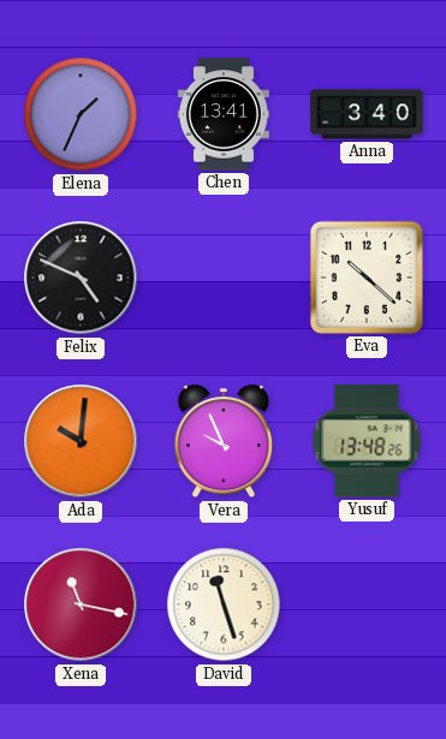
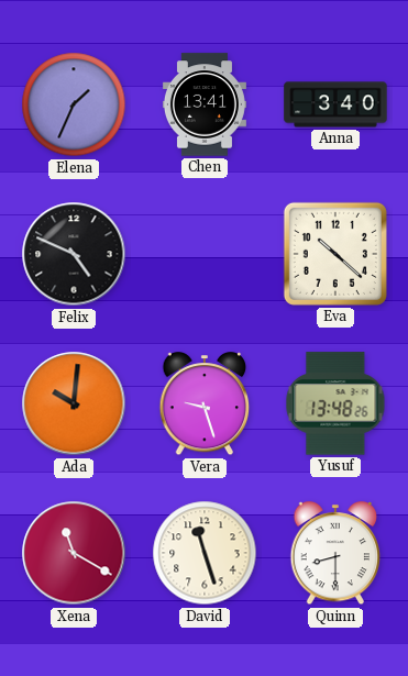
Vera: 9:56 -> 9:27
Xena: 11:17 -> 11:20
Quinn: none -> 8:30
